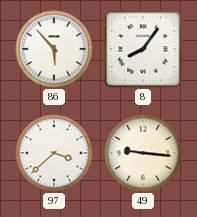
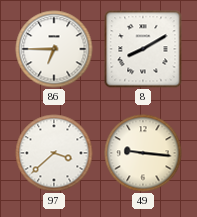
86: 5:53 -> 6:45
8: 8:06 -> 8:10
